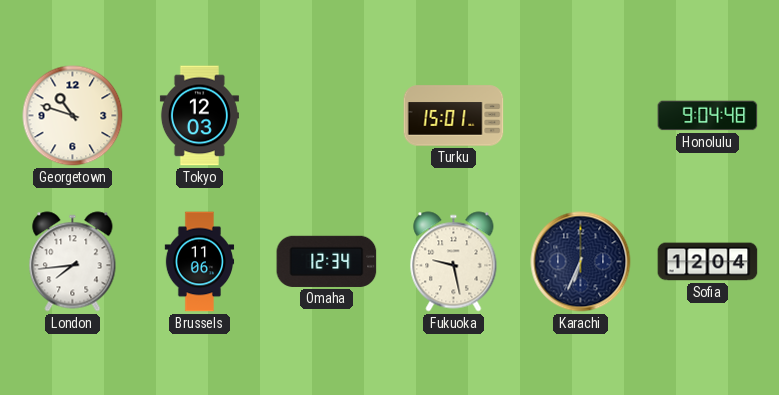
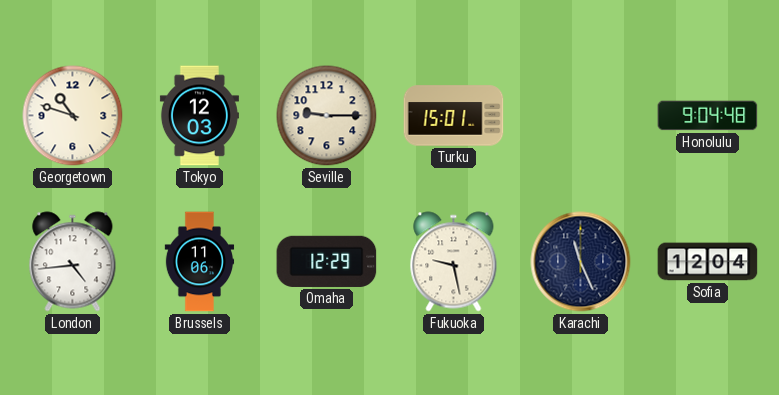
Seville: none -> 9:15
London: 7:44 -> 4:44
Omaha: 12:34 -> 12:29
Karachi: 6:34 -> 11:26
